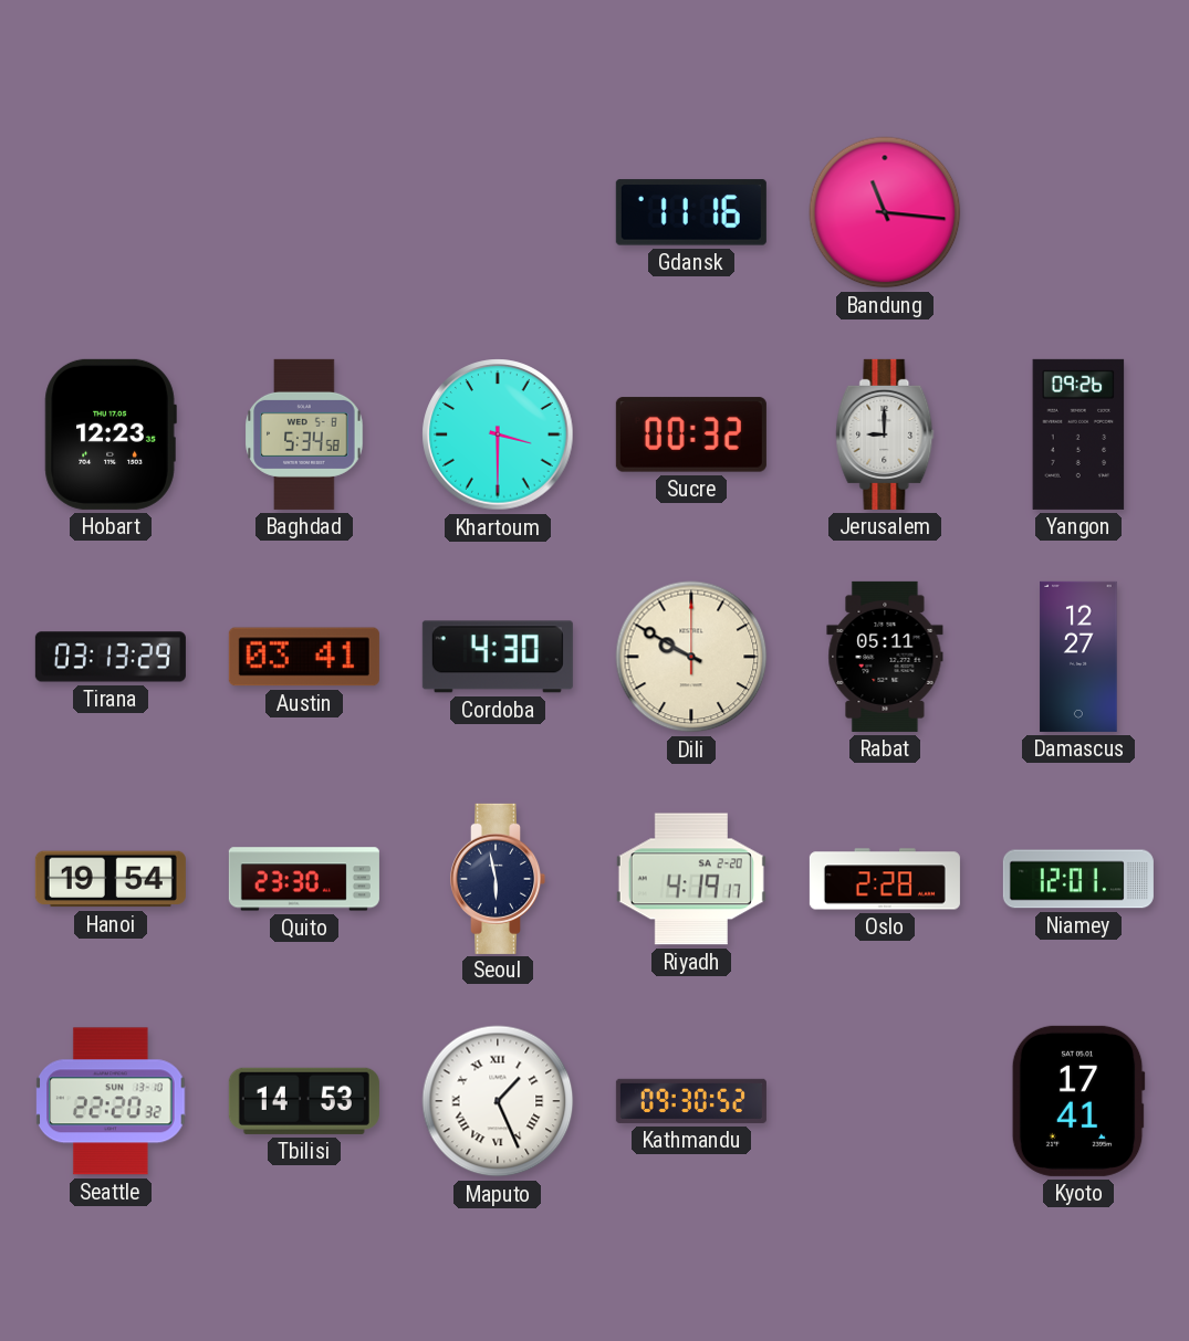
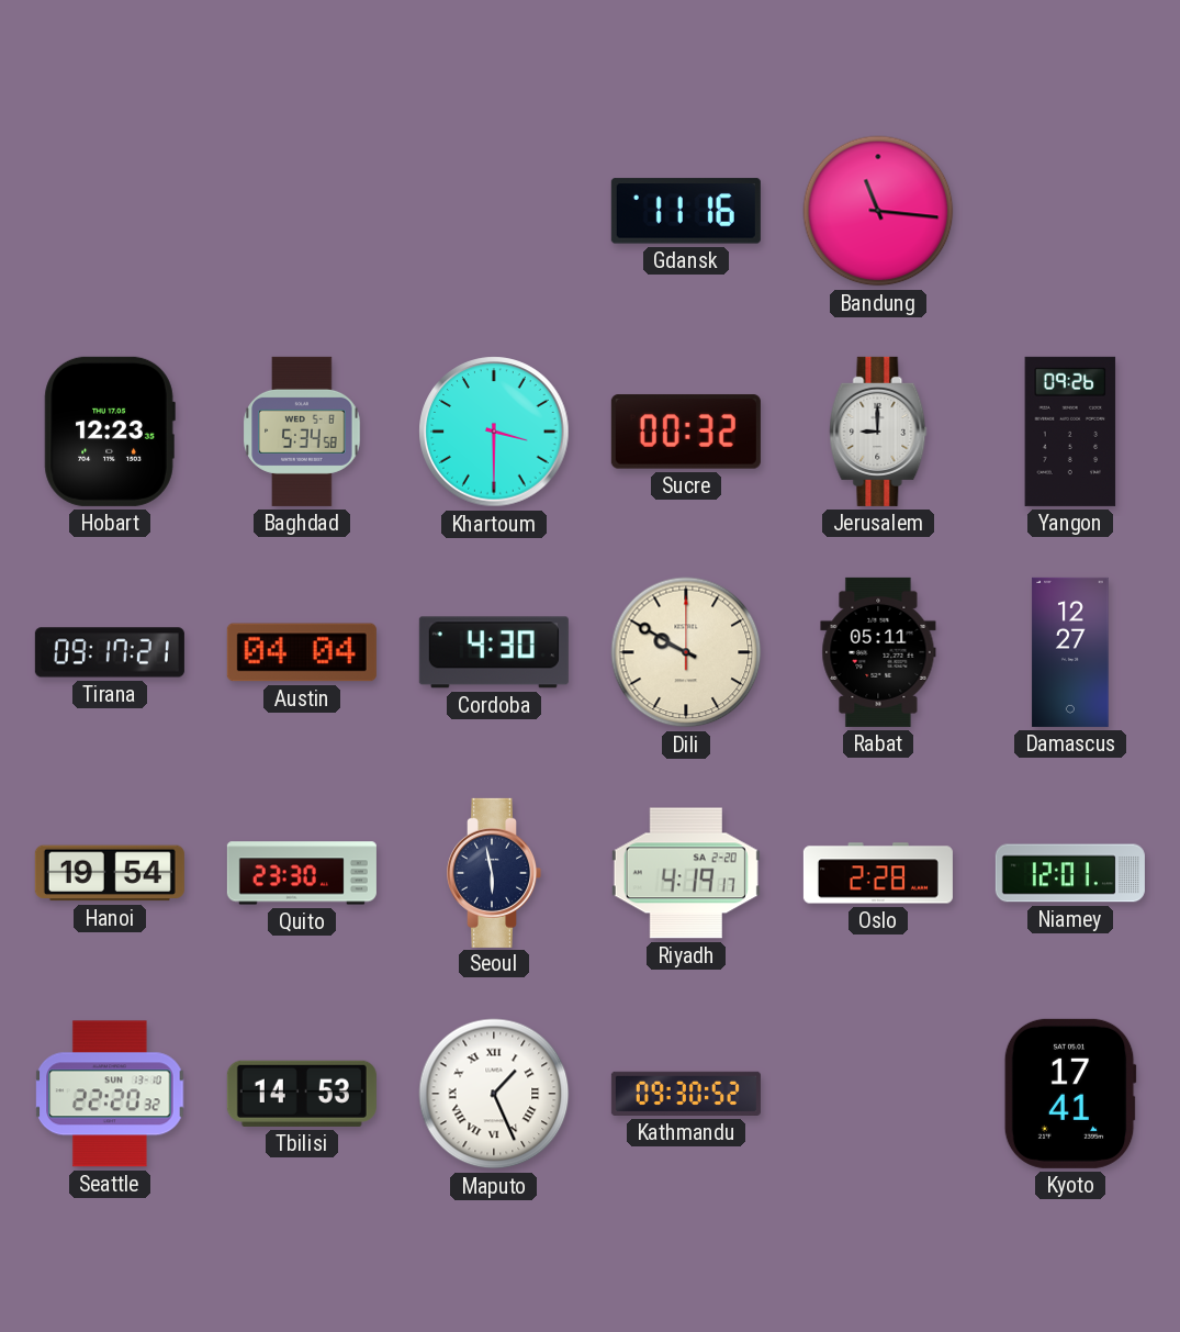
Tirana: 03:13 -> 09:17
Austin: 03:41 -> 04:04
